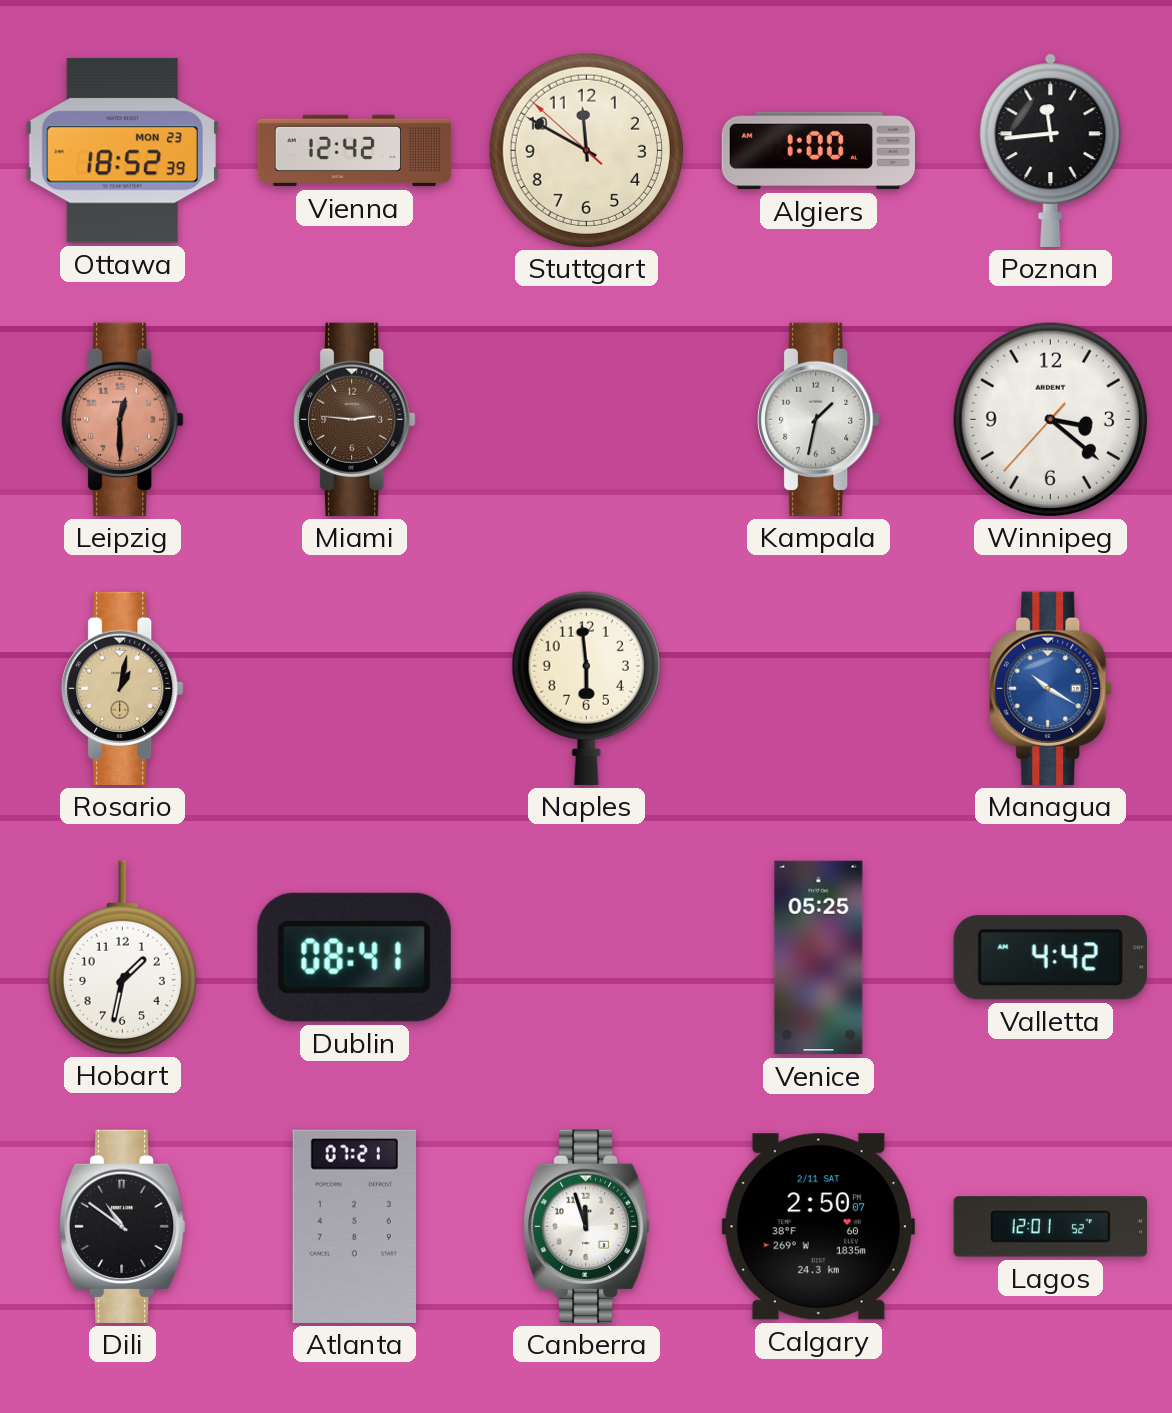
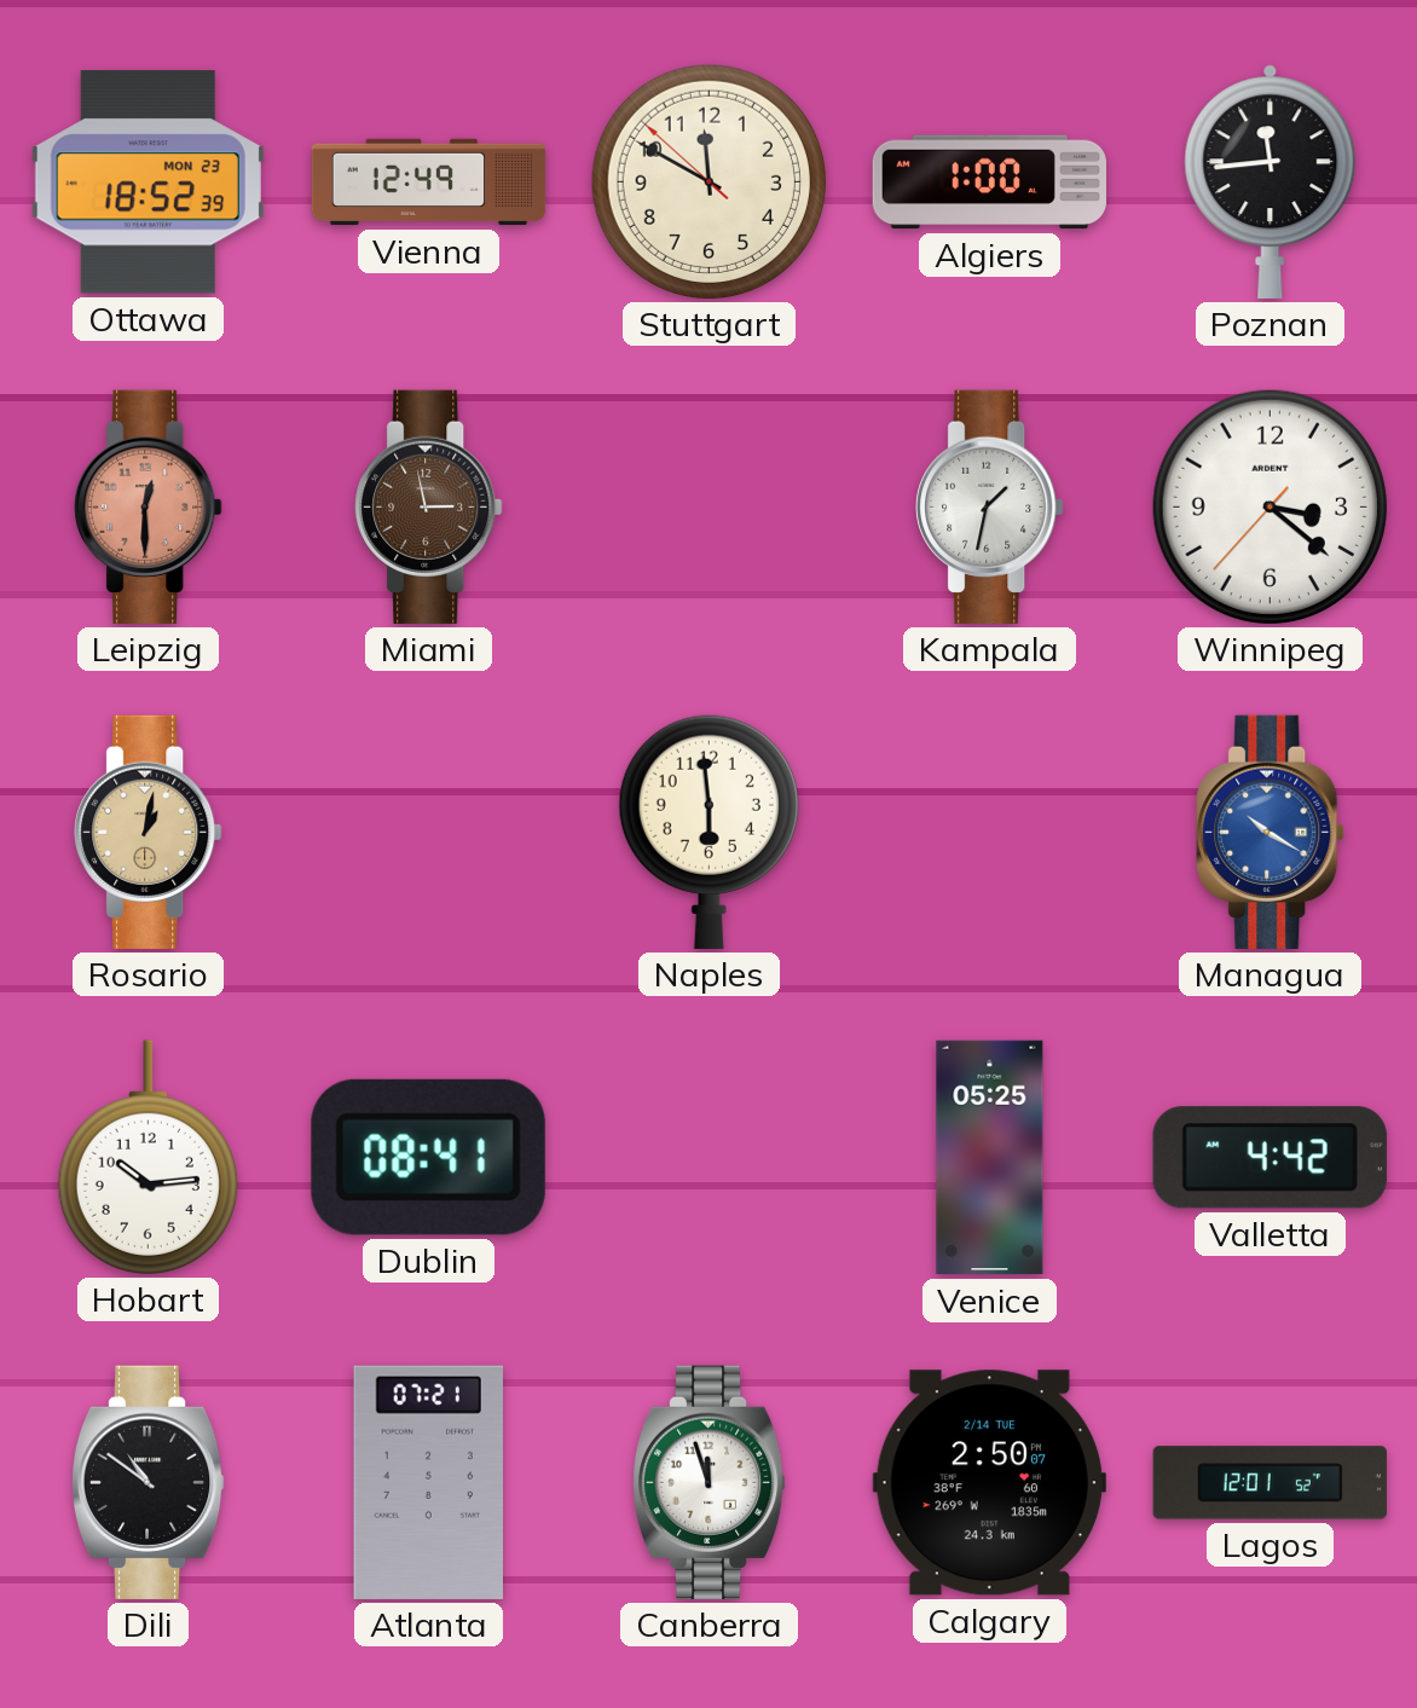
Vienna: 12:42 -> 12:49
Miami: 2:46 -> 2:58
Hobart: 1:32 -> 10:14
Calgary date: 2/11 SAT -> 2/14 TUE
